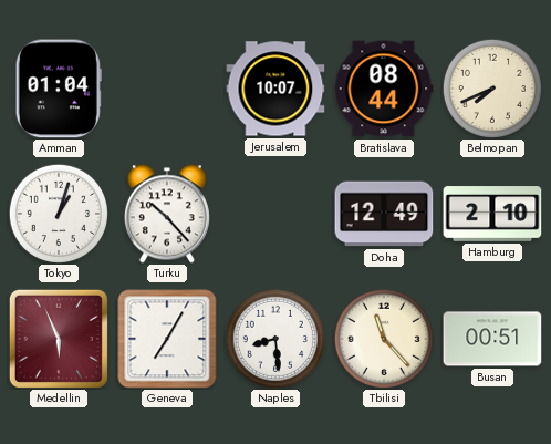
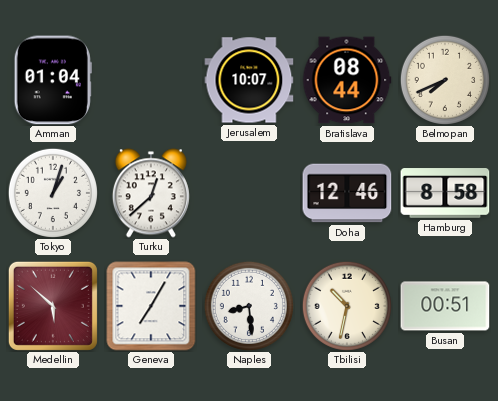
Turku: 10:23 -> 12:38
Doha: 12:49 -> 12:46
Hamburg: 2:10 -> 8:58
Medellin: 5:56 -> 5:52
Tbilisi: 11:23 -> 10:32
